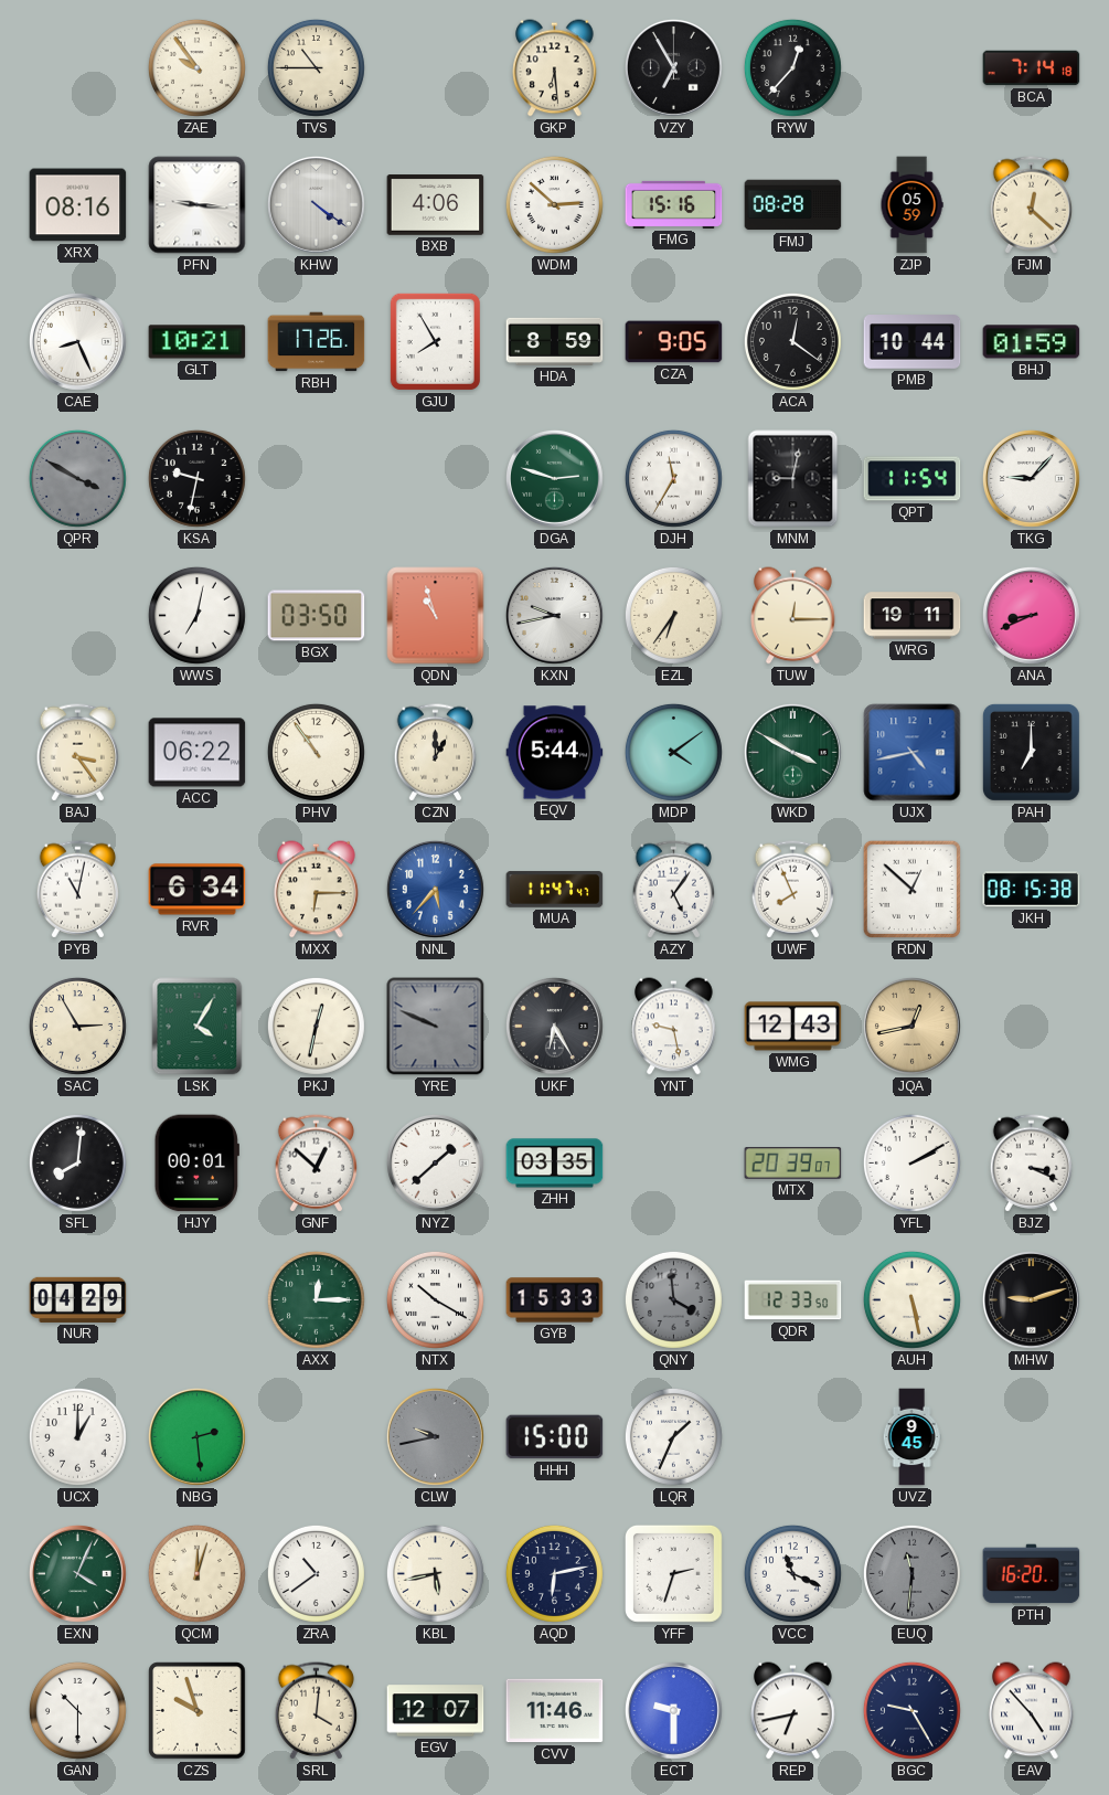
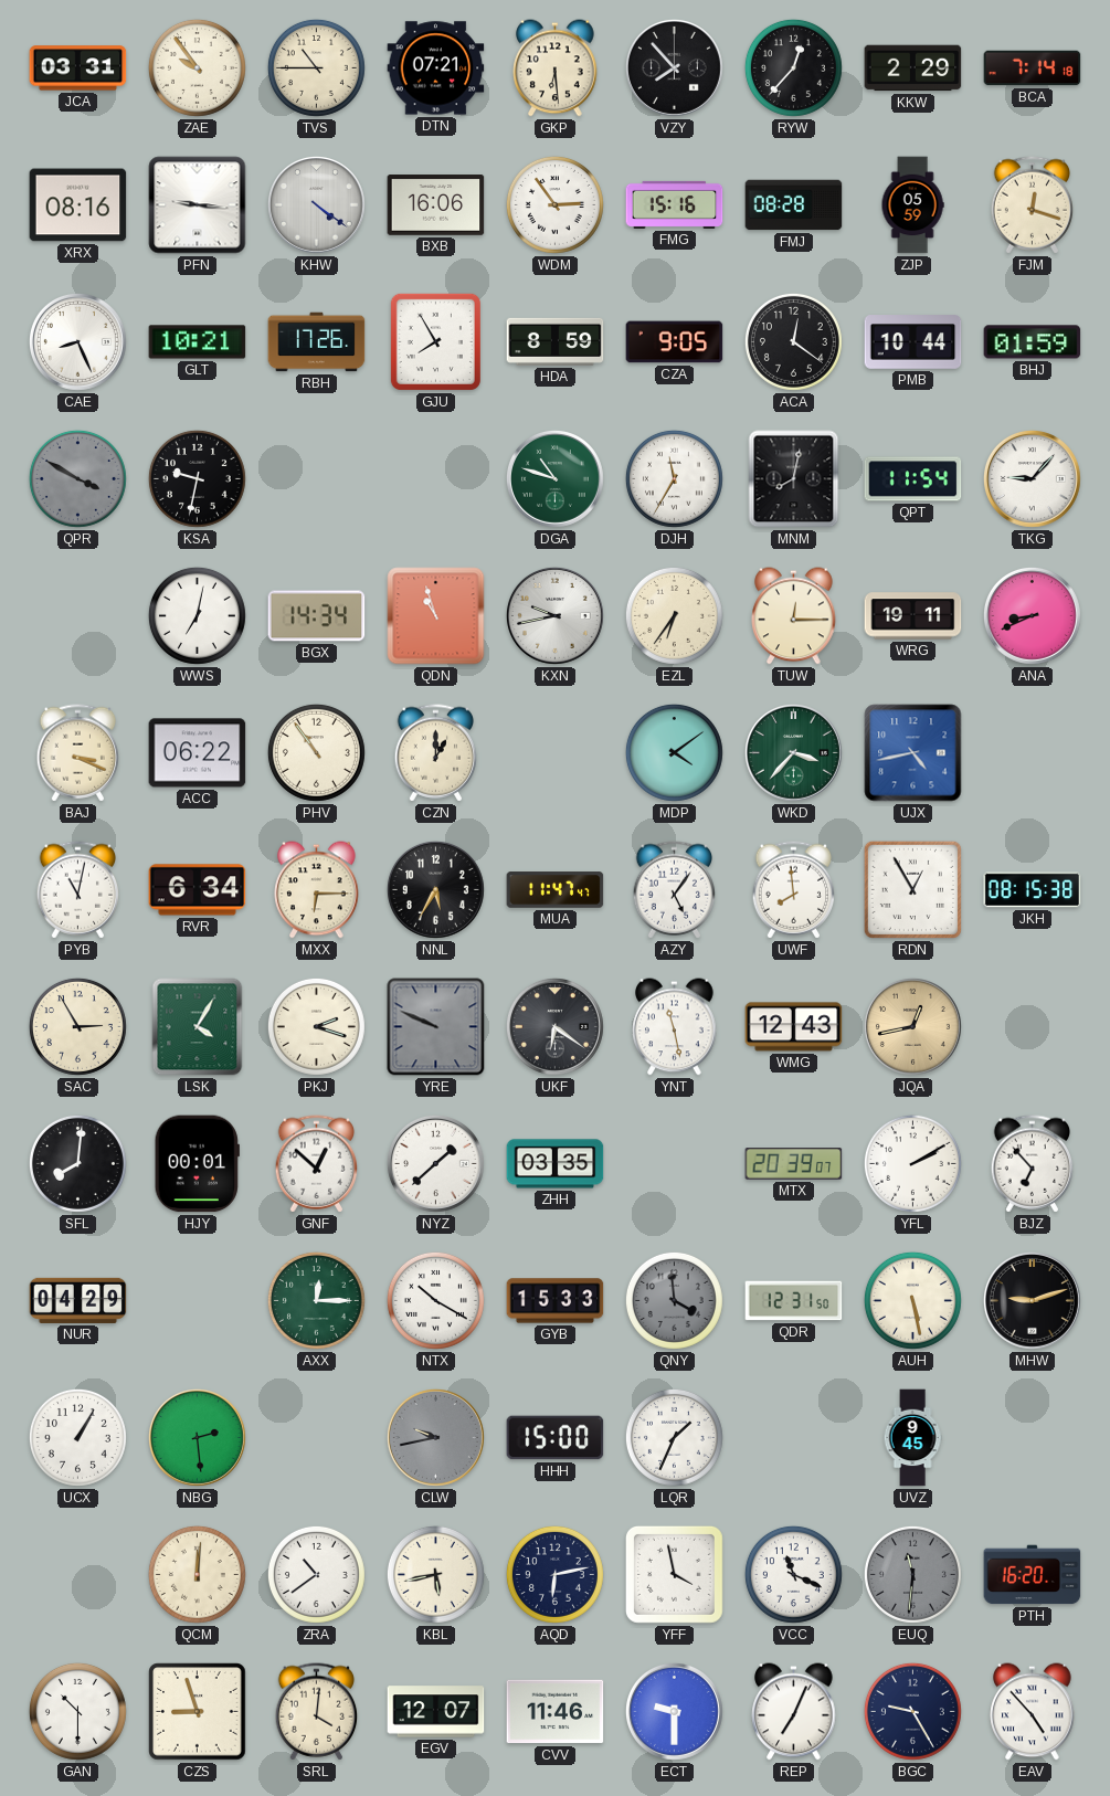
JCA: none -> 03:31
DTN: none -> 07:21
VZY: 6:55 -> 7:53
KKW: none -> 2:29
BXB: 4:06 -> 16:06
WDM: 2:52 -> 2:54
FJM: 12:22 -> 12:18
DGA: 2:48 -> 10:48
MNM: 9:02 -> 8:02
BGX: 03:50 -> 14:34
BAJ: 3:24 -> 3:19
EQV: 5:44 -> none
WKD: 3:50 -> 3:37
PAH: 7:00 -> none
NNL: 5:37 -> 5:35
NNL dial: blue -> black
UWF: 7:56 -> 7:59
RDN: 12:52 -> 12:55
PKJ: 12:32 -> 2:18
UKF: 6:25 -> 6:21
YNT: 9:28 -> 11:28
BJZ: 3:19 -> 6:53
QDR: 12:33 -> 12:31
UCX: 1:00 -> 1:05
EXN: 4:04 -> none
QCM: 12:03 -> 12:01
YFF: 2:33 -> 3:58
CZS: 9:57 -> 8:57
REP: 6:43 -> 7:04
